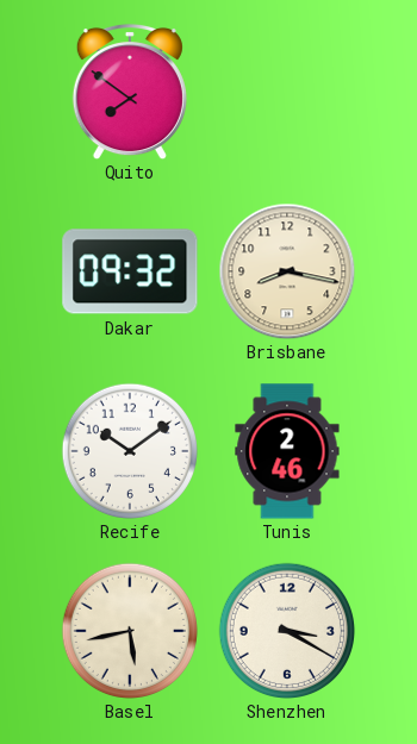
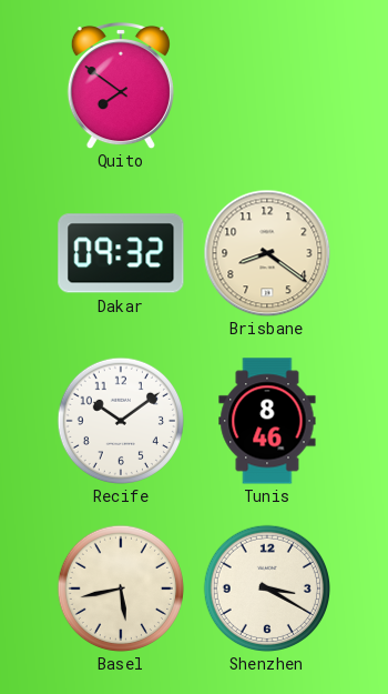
Brisbane: 8:17 -> 8:21
Tunis: 2:46 -> 8:46
